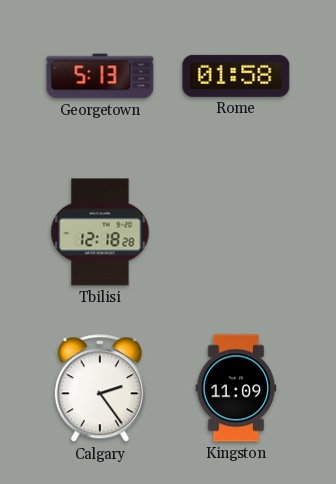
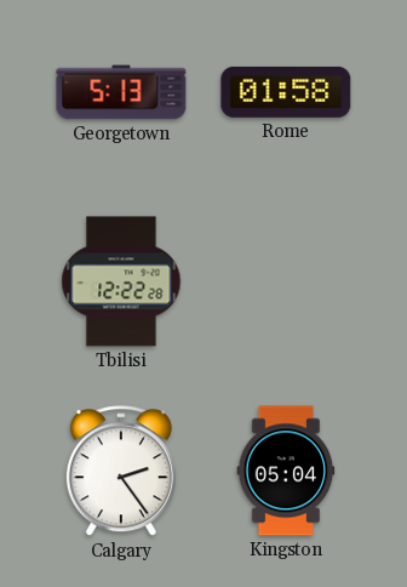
Tbilisi: 12:18 -> 12:22
Kingston: 11:09 -> 05:04
